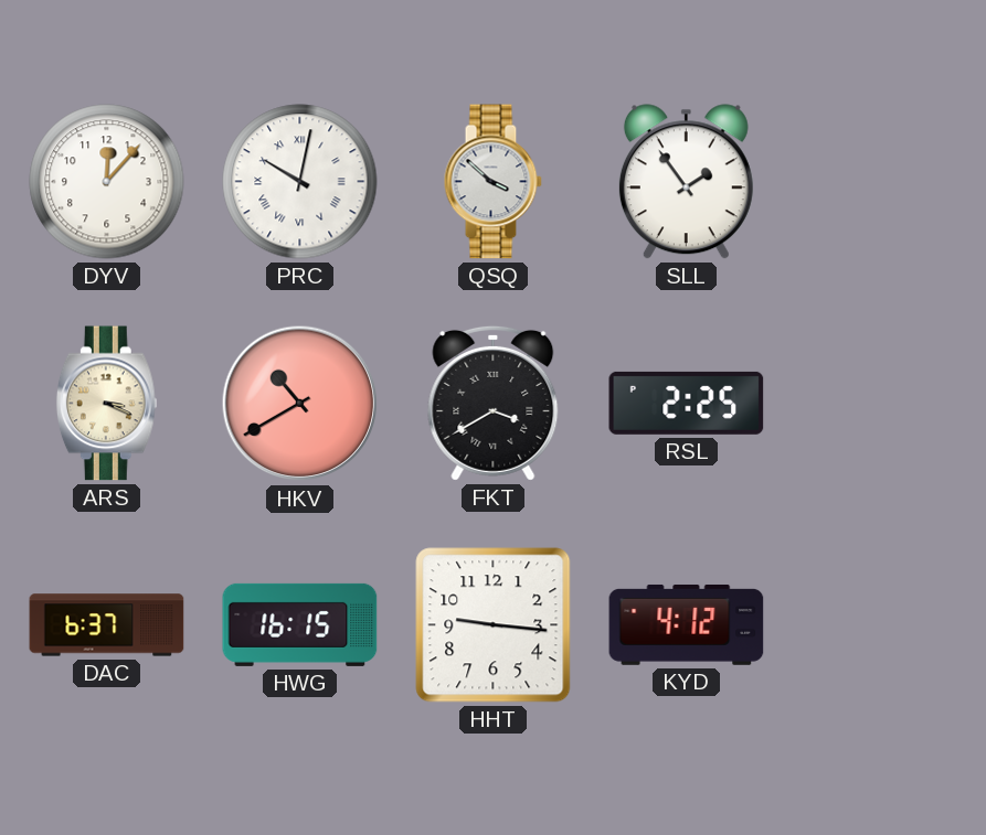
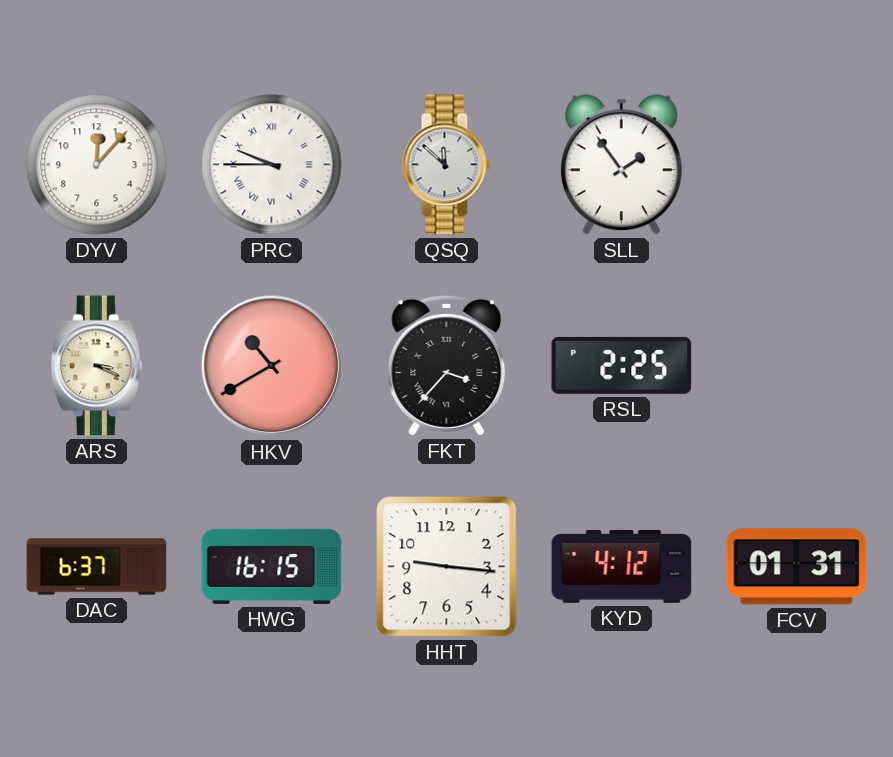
PRC: 10:02 -> 9:45
QSQ: 3:52 -> 11:52
FKT: 3:40 -> 3:37
FCV: none -> 01:31
